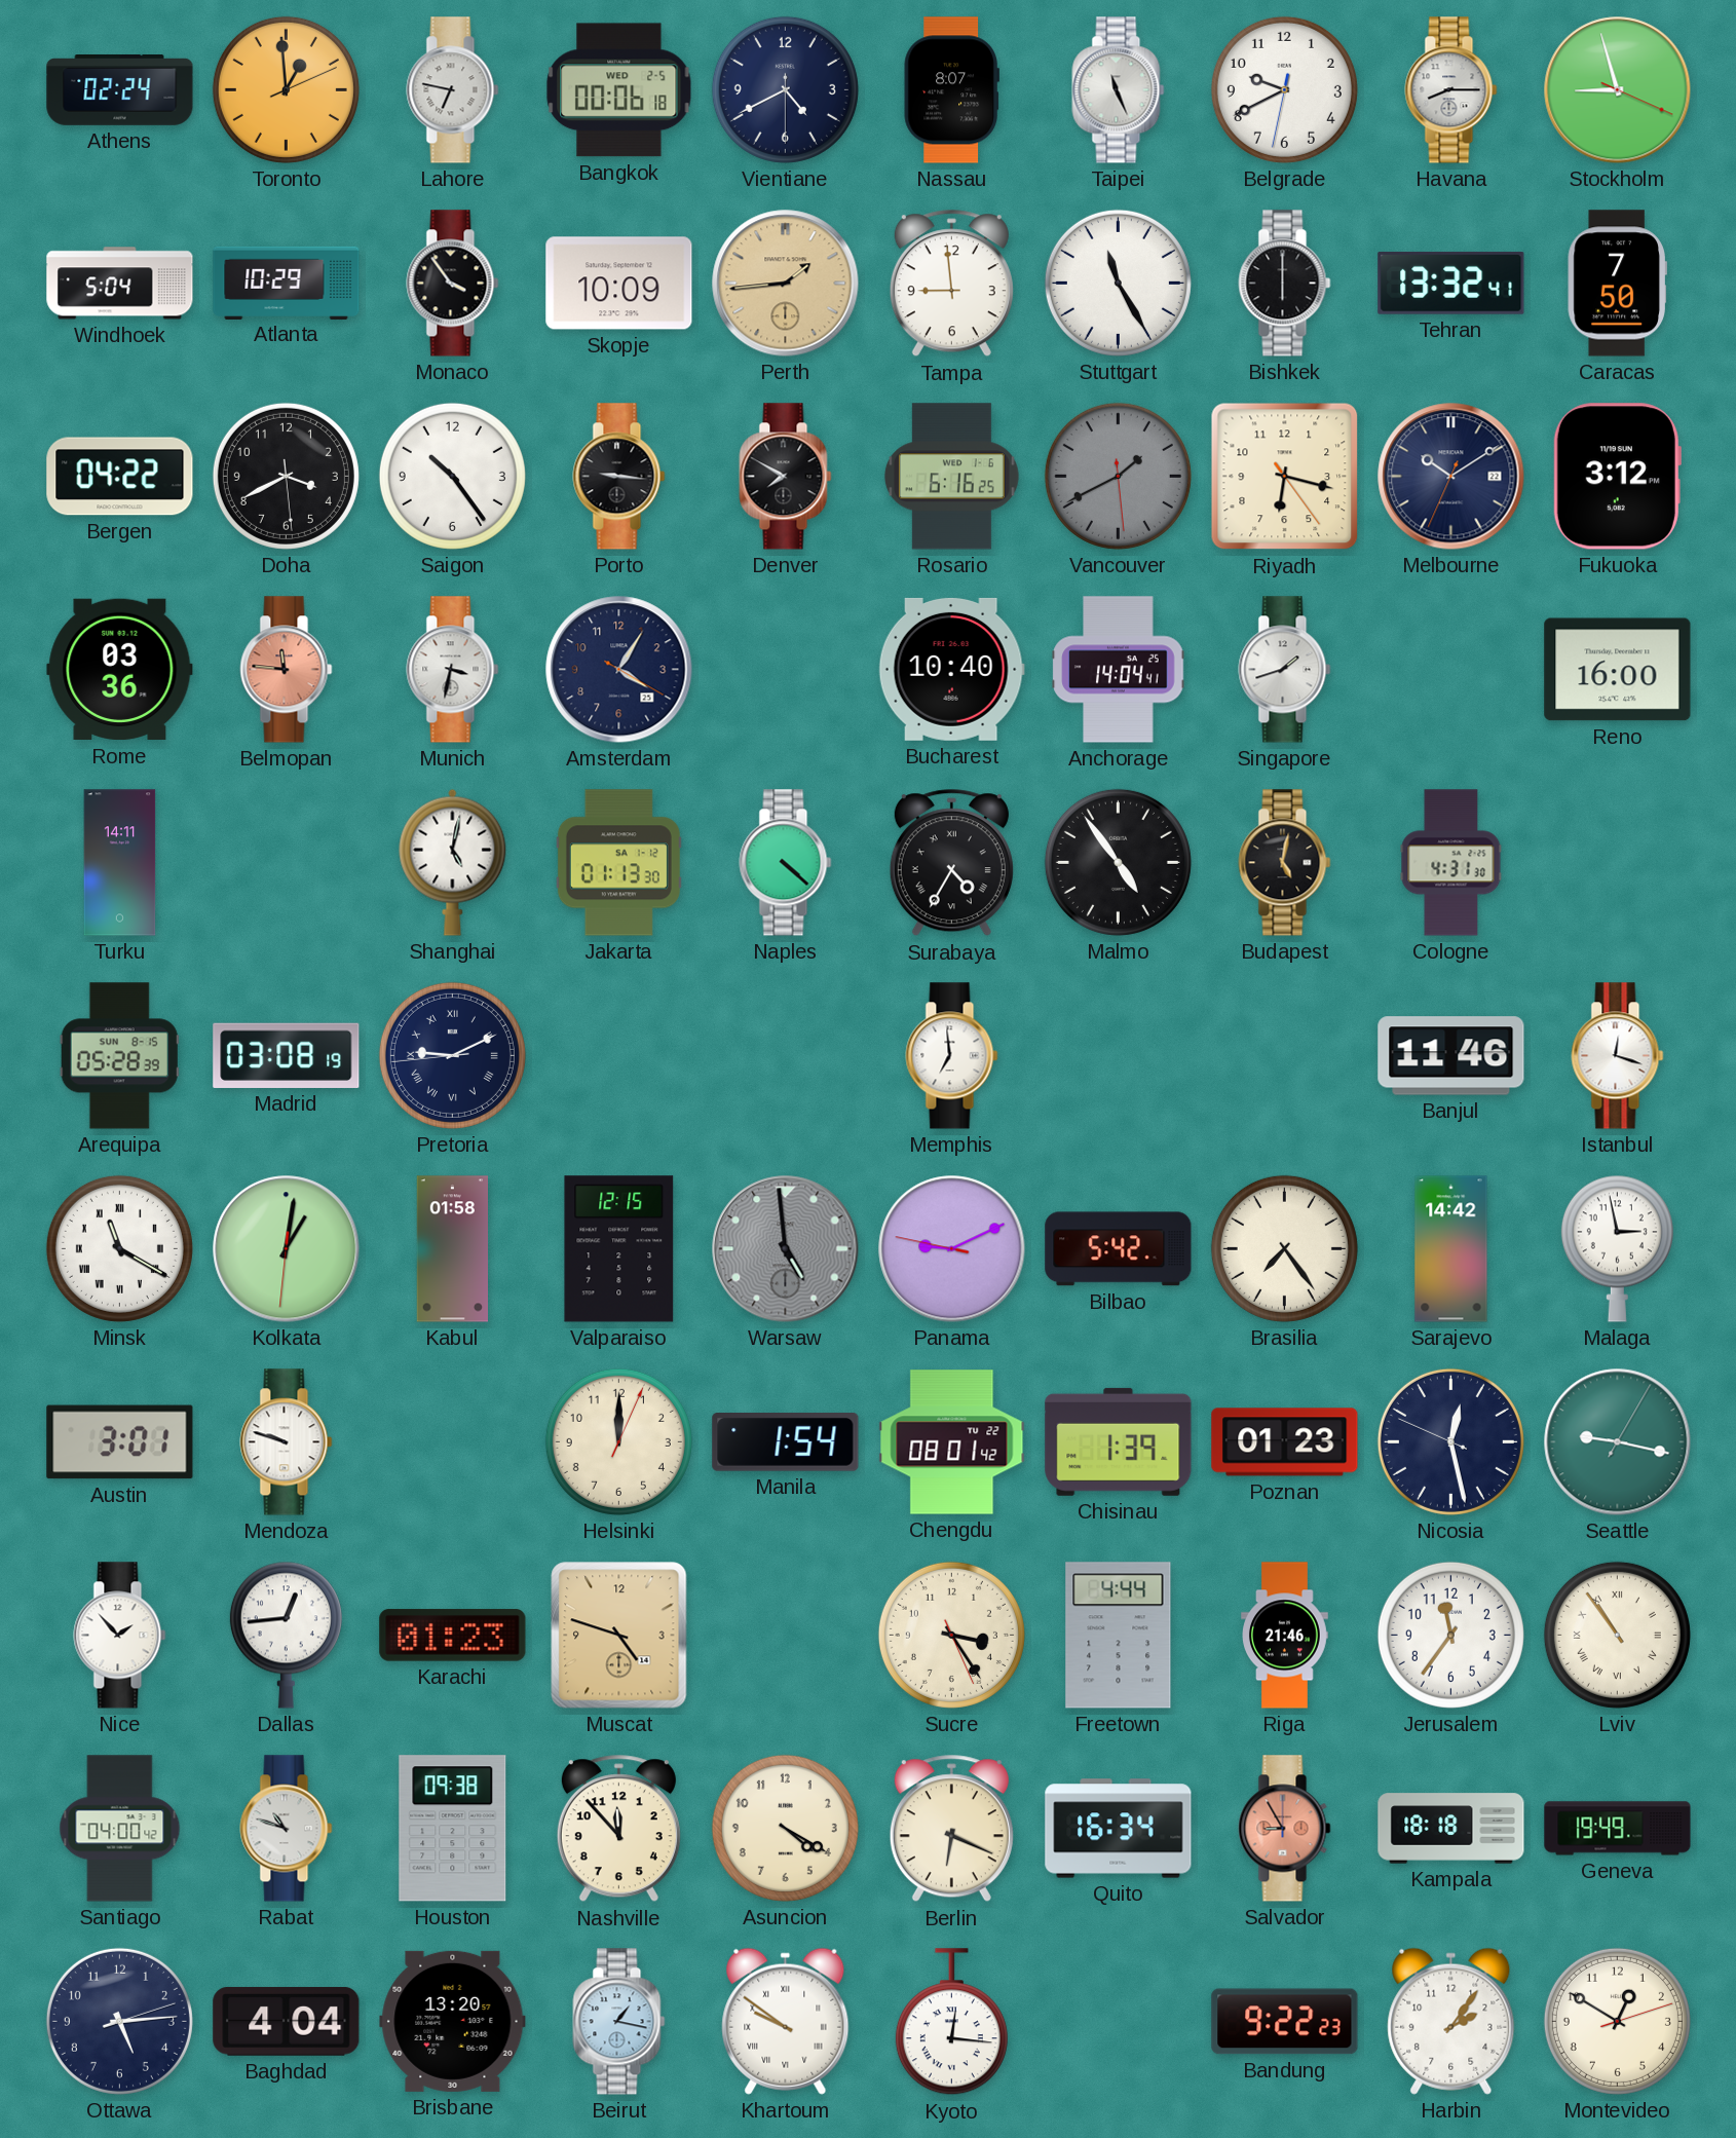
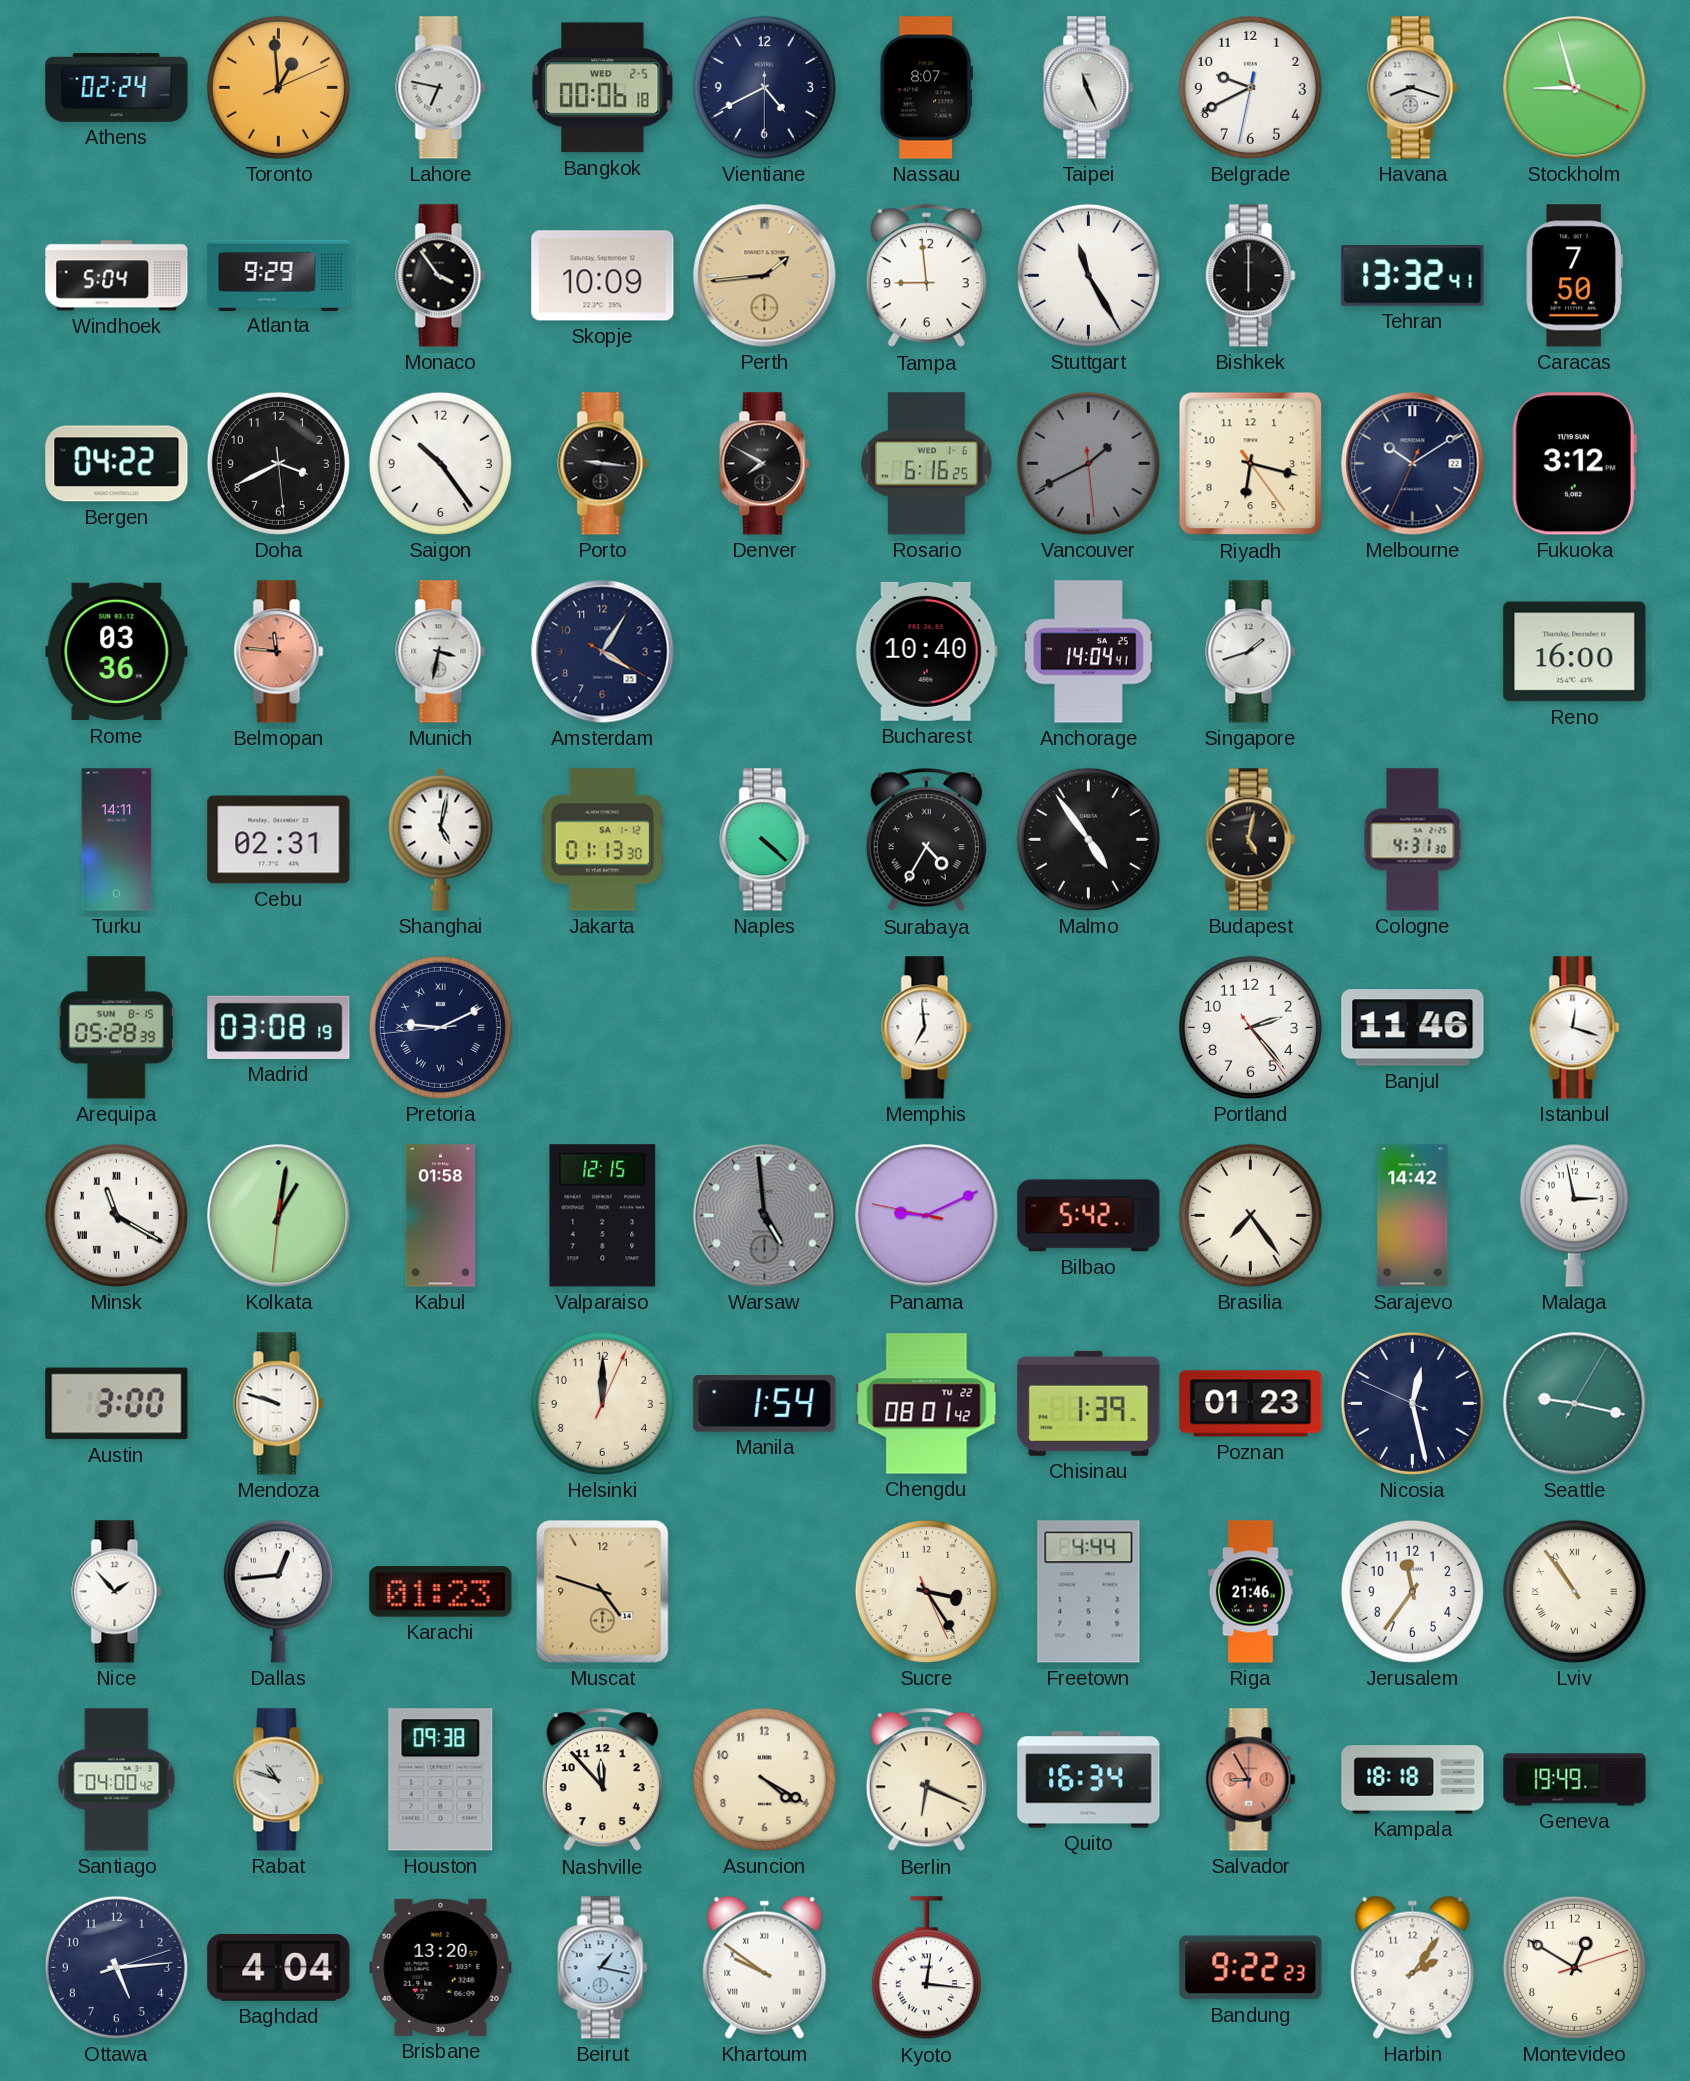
Havana: 8:15 -> 8:18
Atlanta: 10:29 -> 9:29
Cebu: none -> 02:31
Portland: none -> 2:23
Austin: 3:01 -> 3:00
